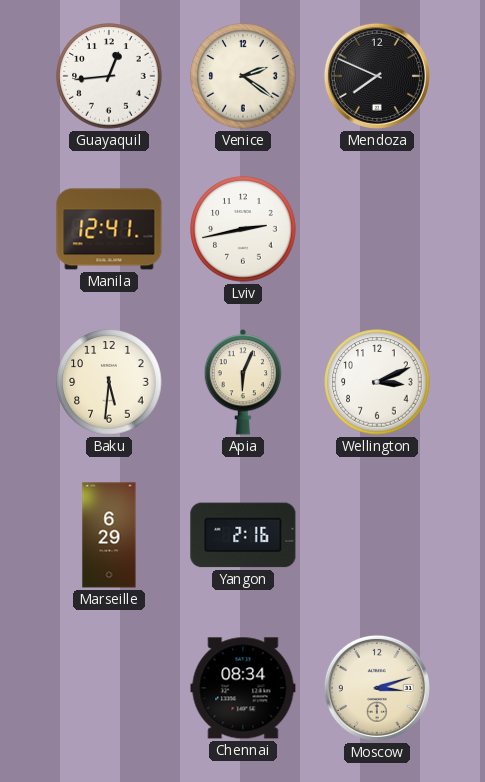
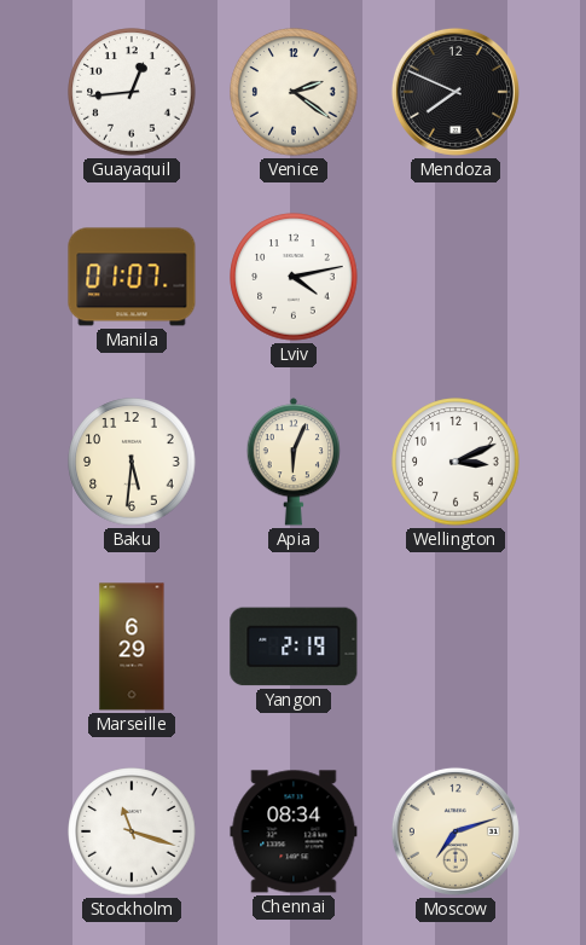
Manila: 12:41 -> 01:07
Lviv: 2:43 -> 4:13
Yangon: 2:16 -> 2:19
Stockholm: none -> 11:18
Moscow: 3:12 -> 7:12
